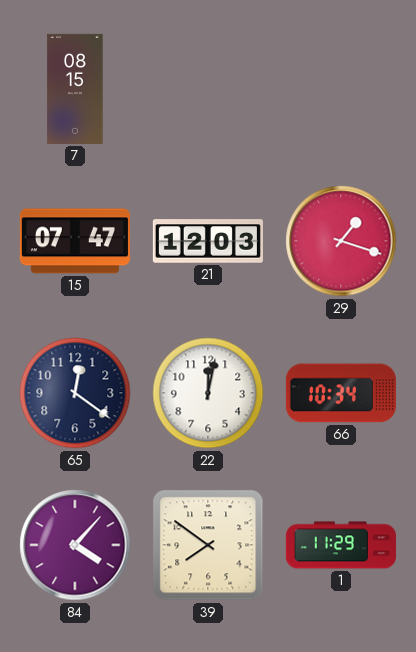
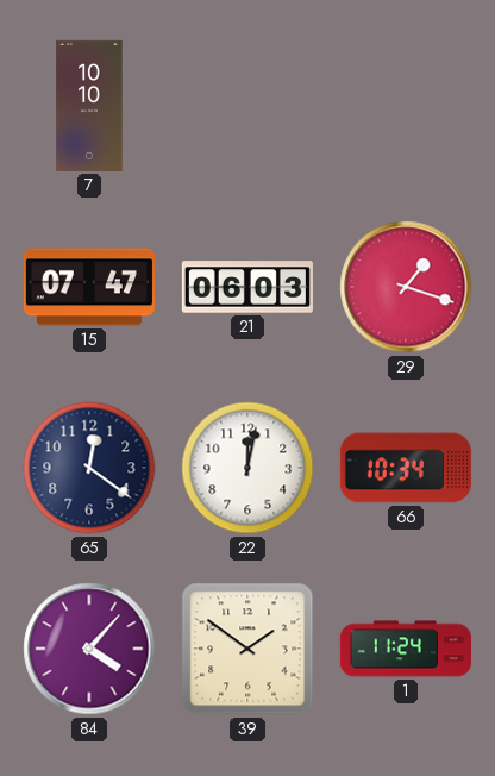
7: 08:15 -> 10:10
21: 12:03 -> 06:03
39: 7:51 -> 1:51
1: 11:29 -> 11:24
